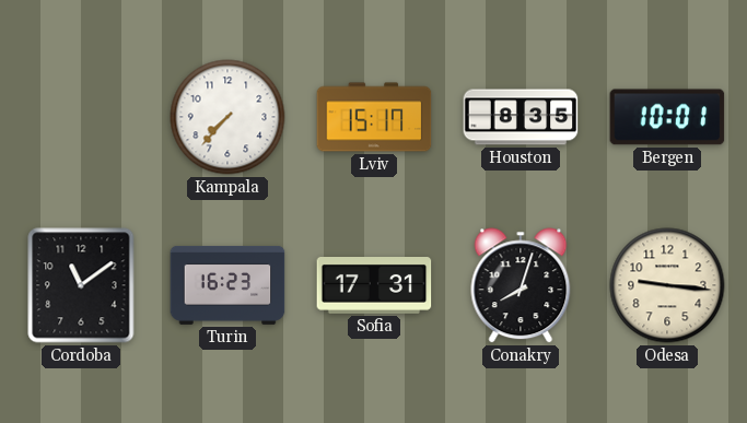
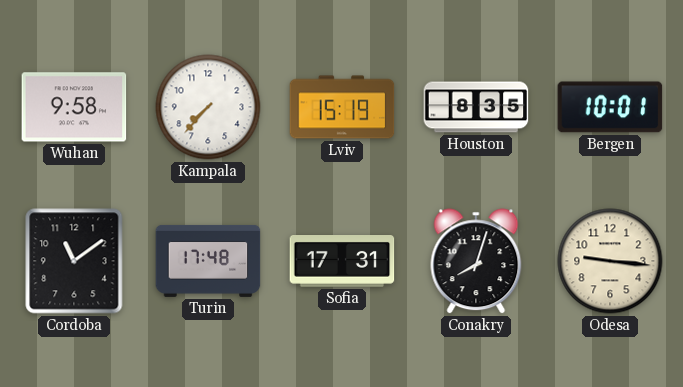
Wuhan: none -> 9:58
Lviv: 15:17 -> 15:19
Turin: 16:23 -> 17:48
